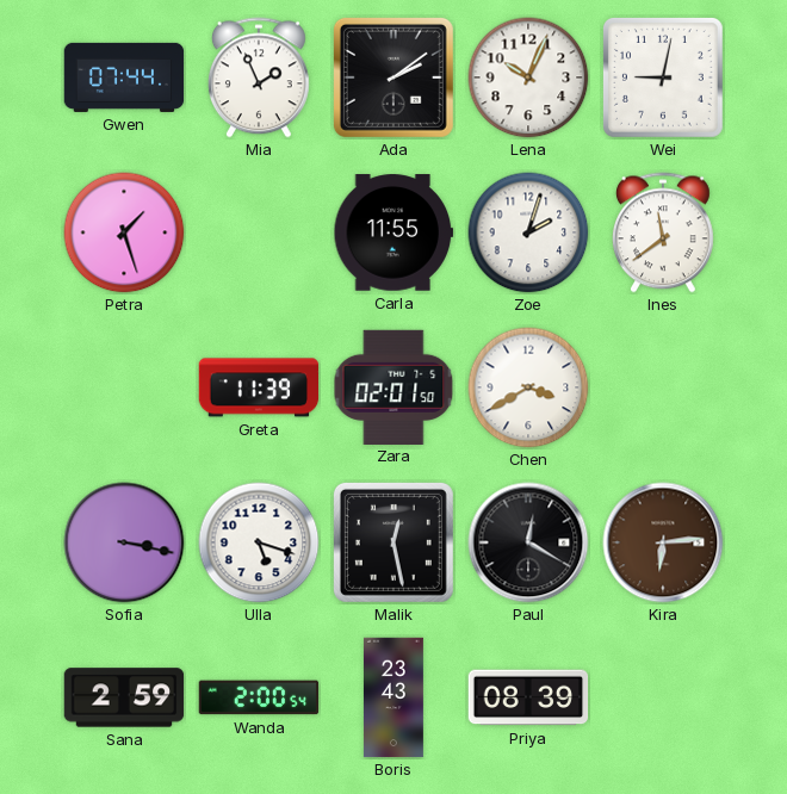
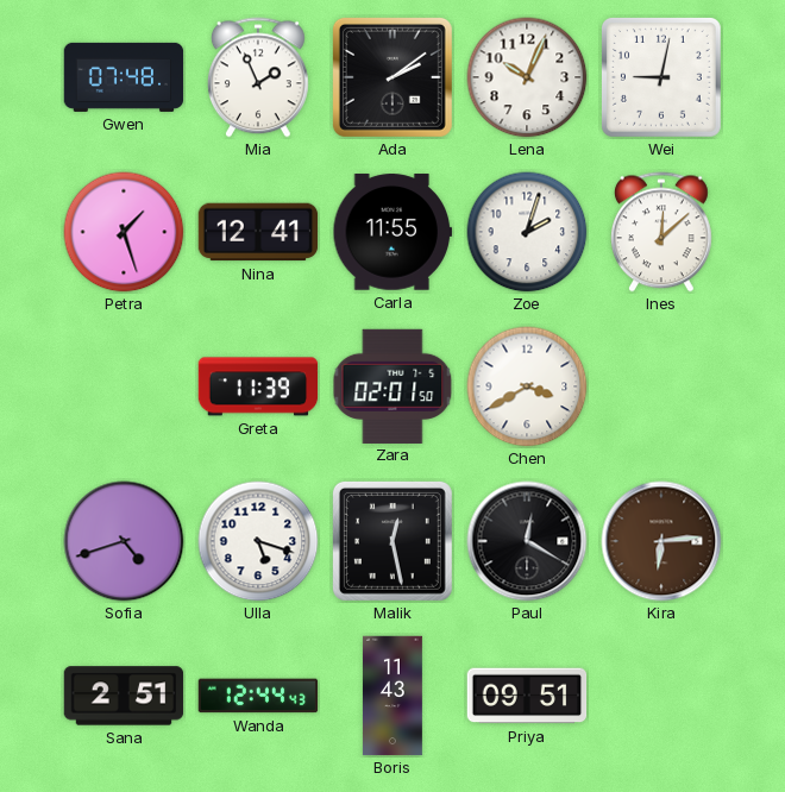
Gwen: 07:44 -> 07:48
Nina: none -> 12:41
Ines: 11:39 -> 12:08
Sofia: 3:17 -> 4:42
Sana: 2:59 -> 2:51
Wanda: 2:00 -> 12:44
Boris: 23:43 -> 11:43
Priya: 08:39 -> 09:51
